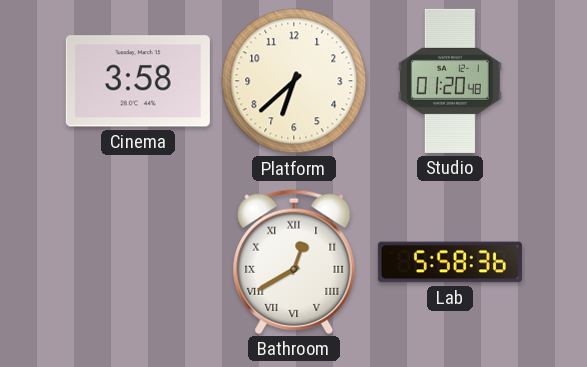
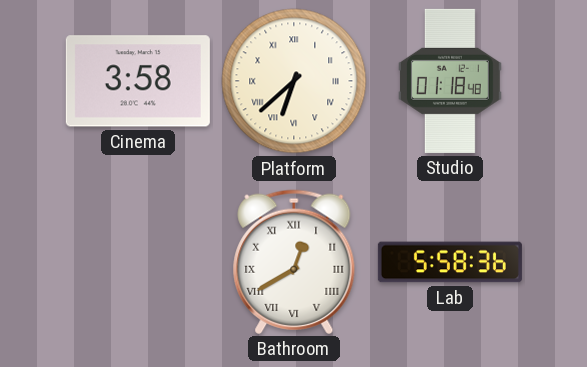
Platform numerals: Arabic -> Roman
Studio: 01:20 -> 01:18
